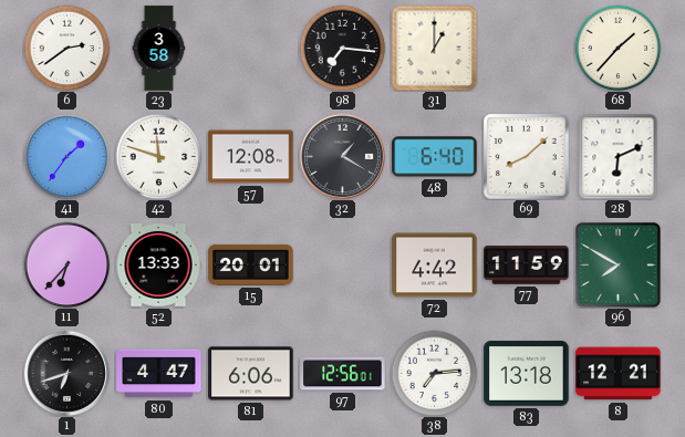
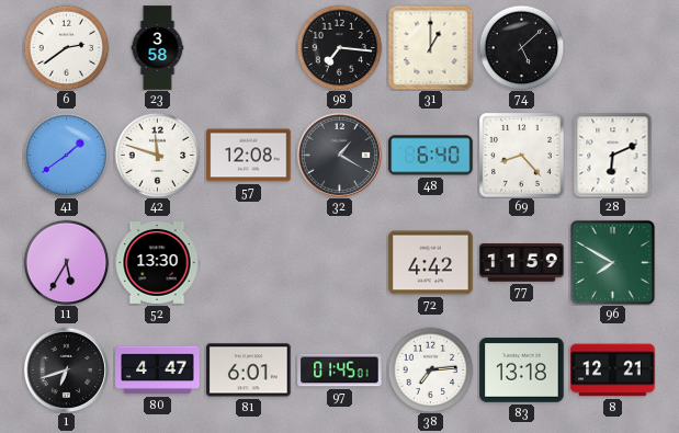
74: none -> 5:08
68: 1:37 -> none
41: 1:36 -> 1:39
69: 8:08 -> 8:23
11: 6:37 -> 5:35
52: 13:33 -> 13:30
15: 20:01 -> none
81: 6:06 -> 6:01
97: 12:56 -> 01:45
